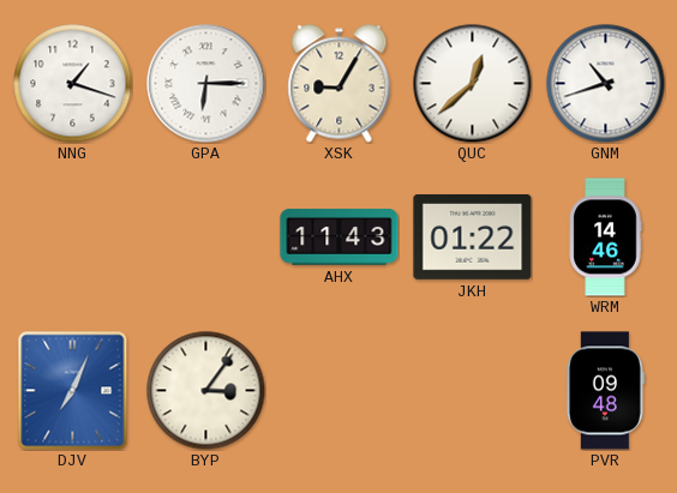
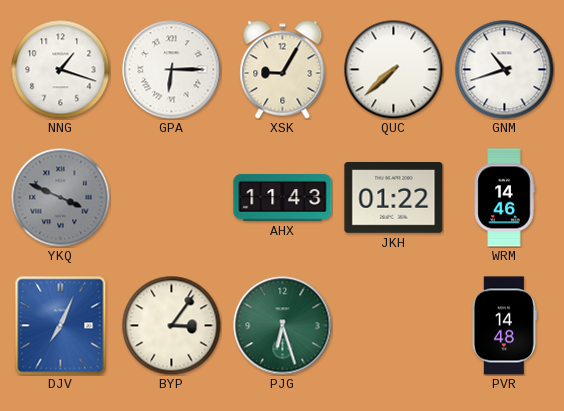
QUC: 12:38 -> 7:38
YKQ: none -> 3:49
PJG: none -> 6:27
PVR: 09:48 -> 14:48
